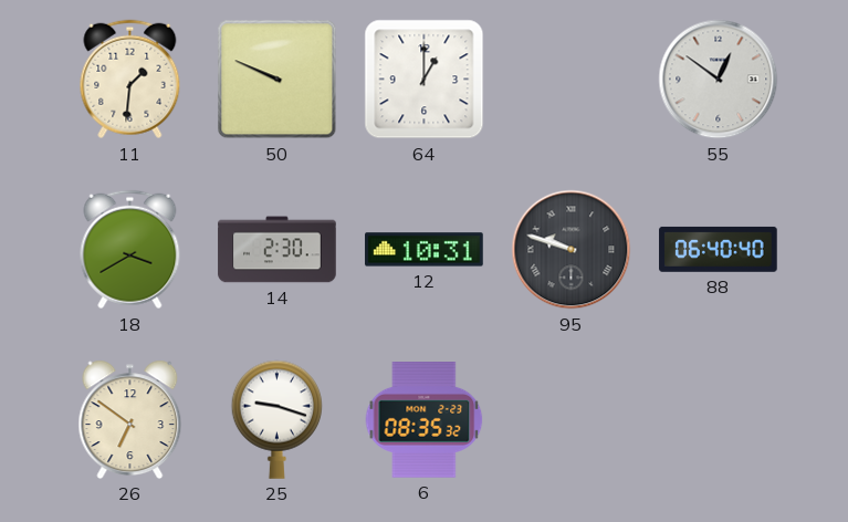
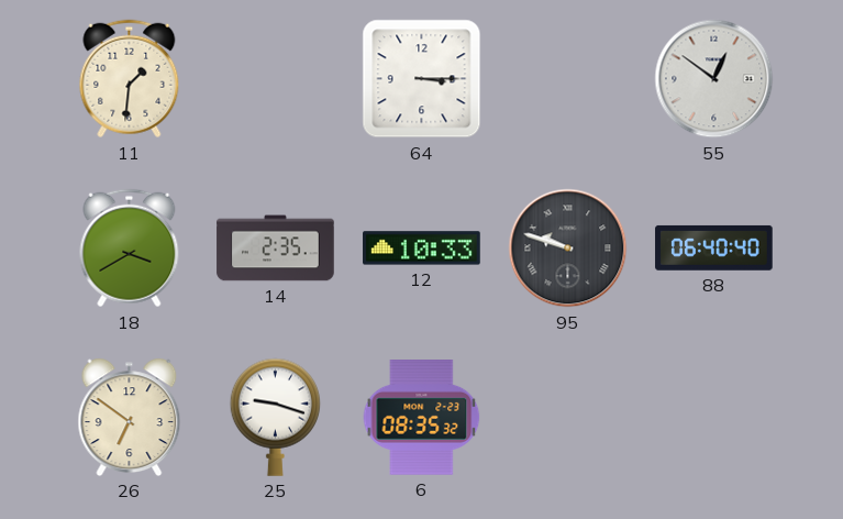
50: 9:49 -> none
64: 1:00 -> 3:15
14: 2:30 -> 2:35
12: 10:31 -> 10:33
